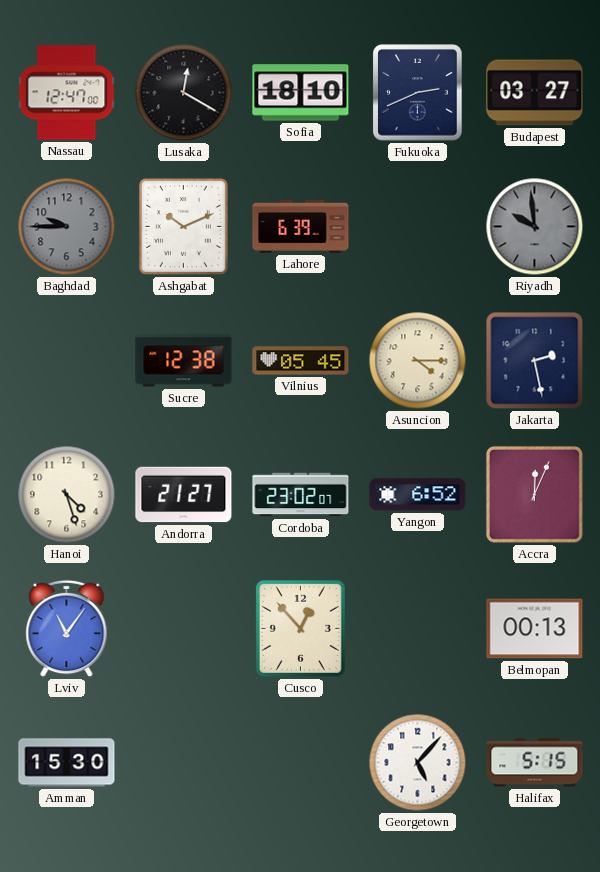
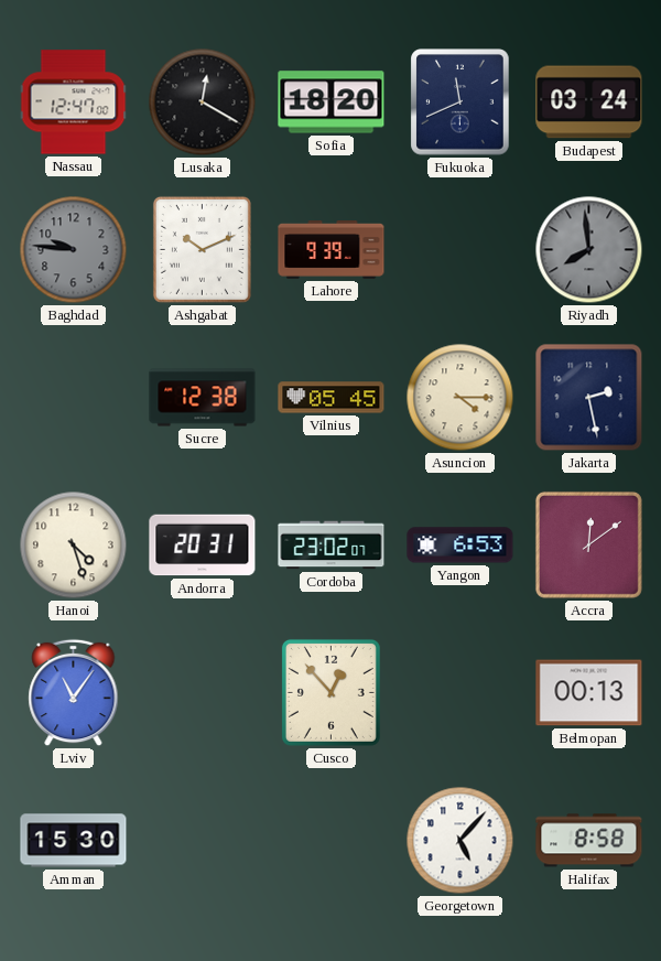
Sofia: 18:10 -> 18:20
Fukuoka: 2:41 -> 11:41
Budapest: 03:27 -> 03:24
Baghdad: 9:45 -> 9:46
Lahore: 6:39 -> 9:39
Riyadh: 9:59 -> 7:59
Andorra: 21:27 -> 20:31
Yangon: 6:52 -> 6:53
Accra: 12:04 -> 12:09
Halifax: 5:15 -> 8:58
